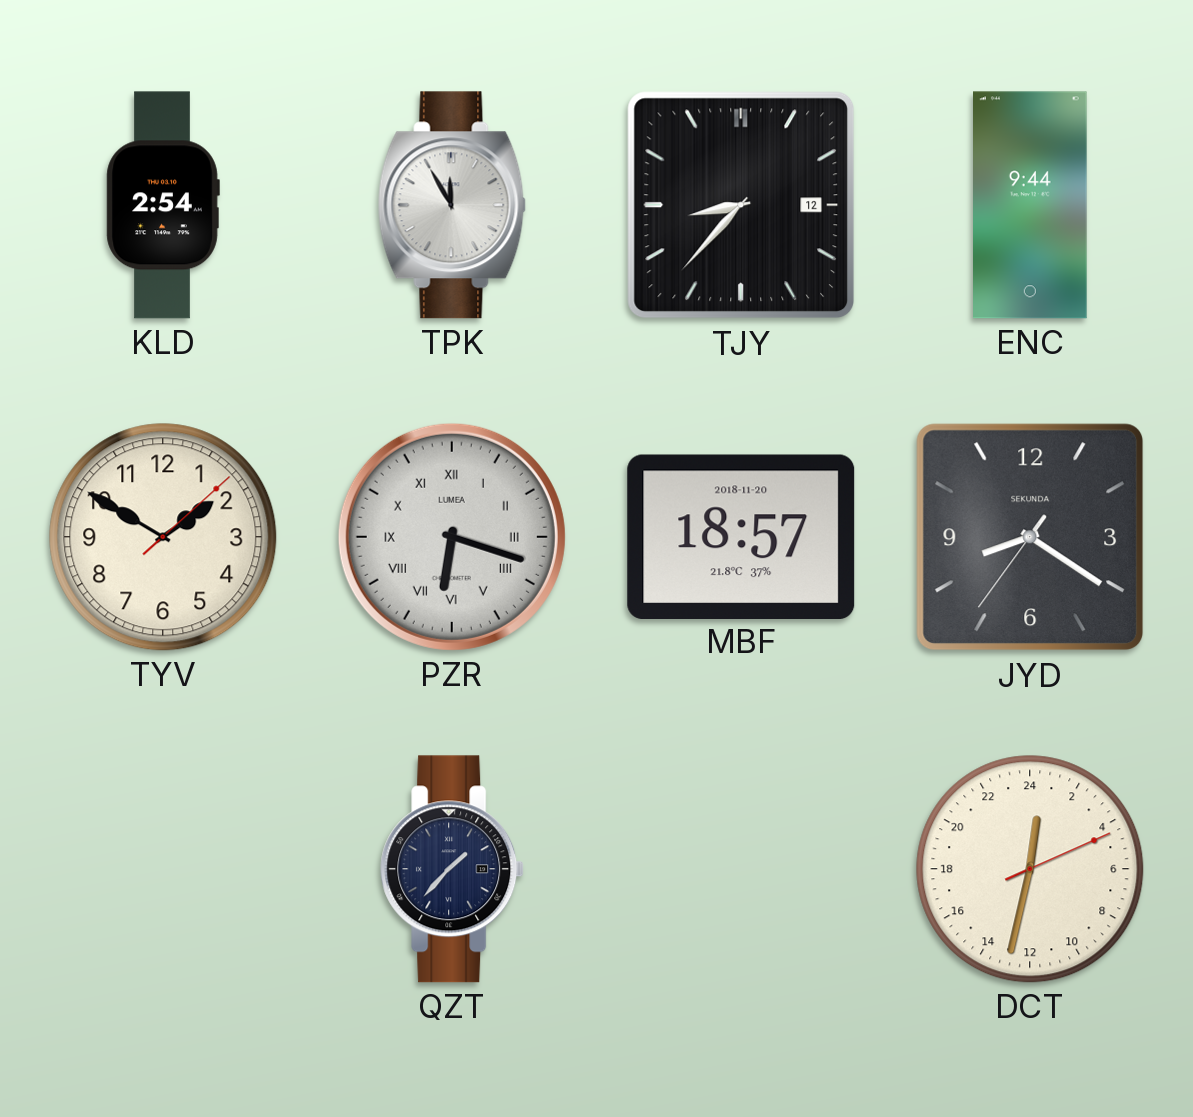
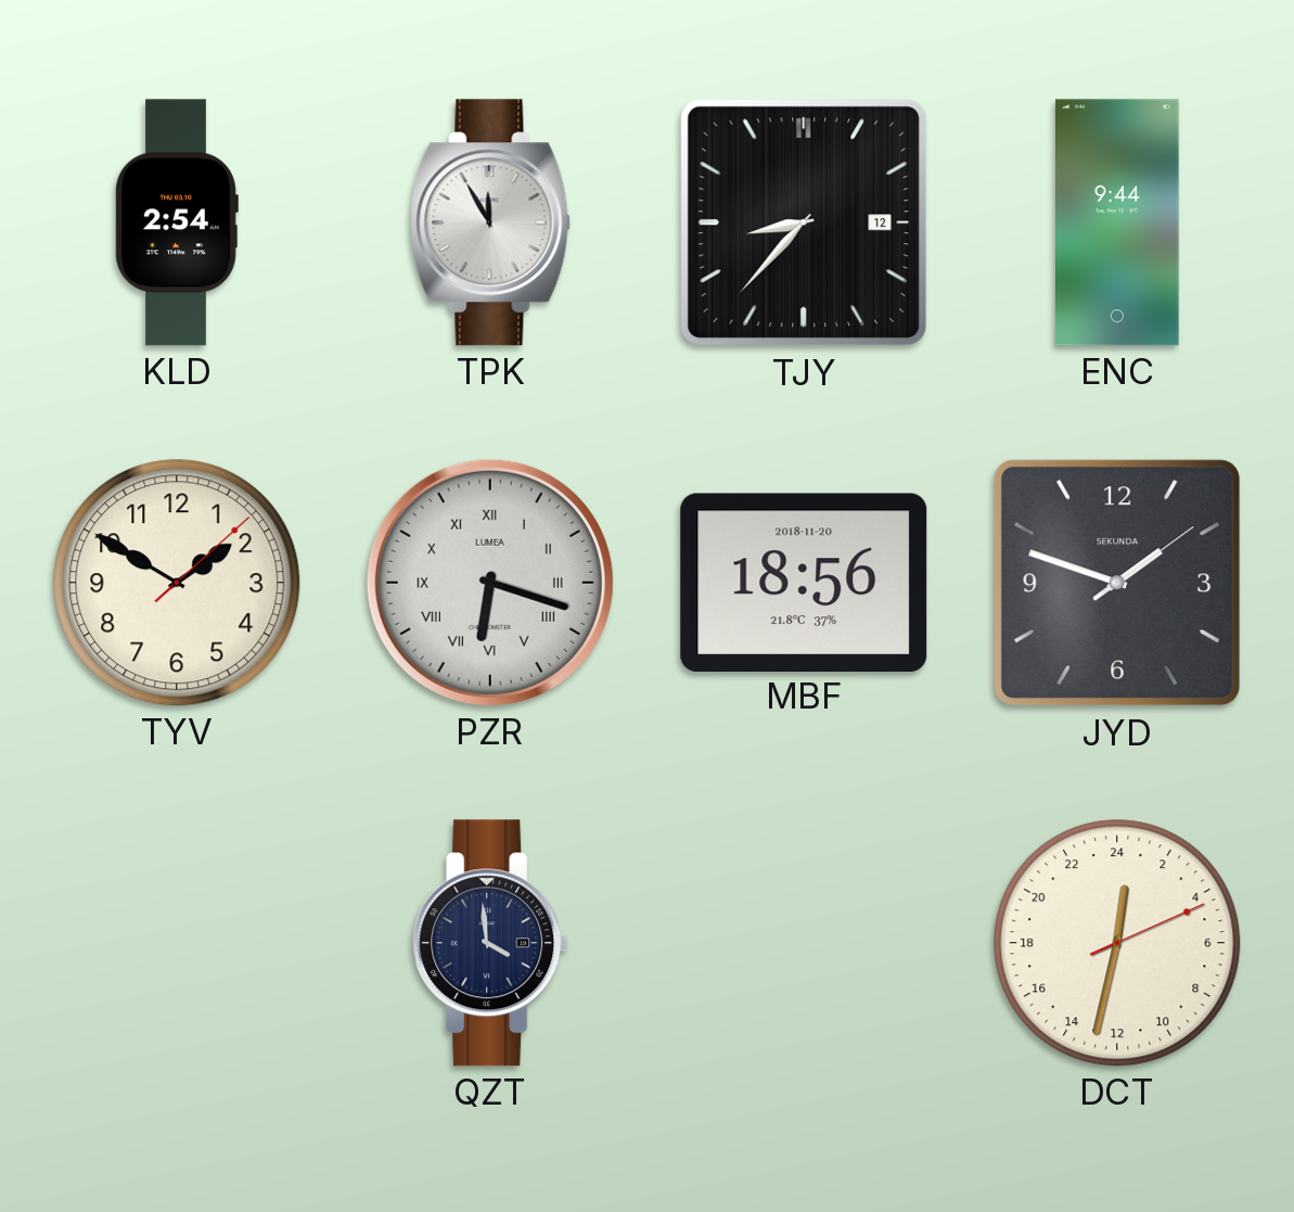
MBF: 18:57 -> 18:56
JYD: 8:20 -> 1:48
QZT: 1:37 -> 3:59
